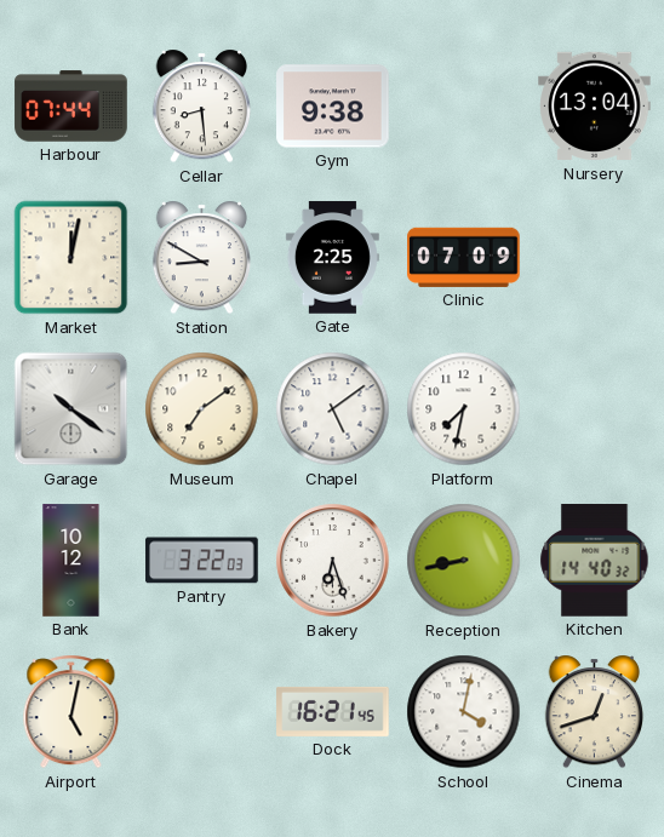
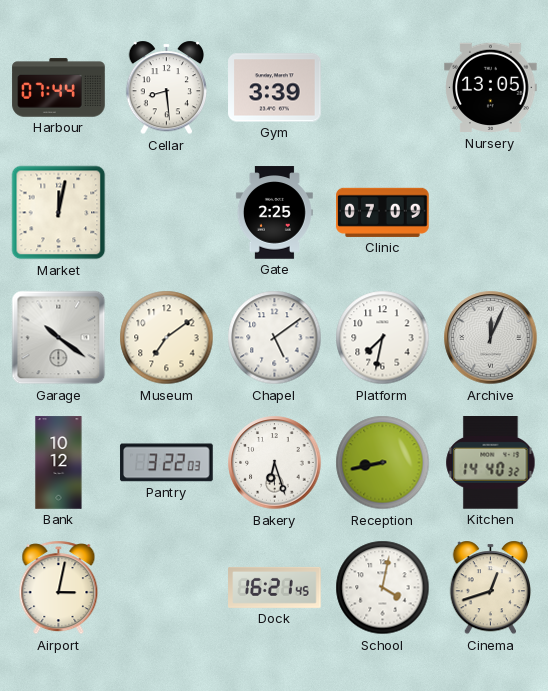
Gym: 9:38 -> 3:39
Nursery: 13:04 -> 13:05
Station: 8:50 -> none
Archive: none -> 12:04
Airport: 5:02 -> 3:02
